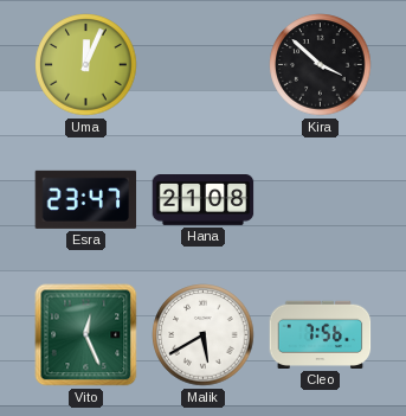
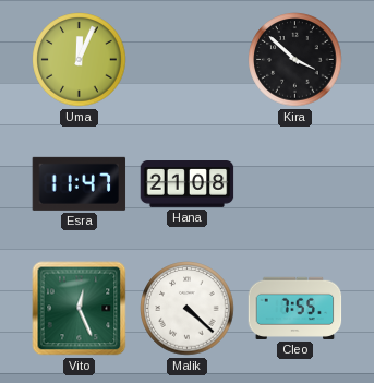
Esra: 23:47 -> 11:47
Malik: 5:40 -> 4:22
Cleo: 7:56 -> 7:55
